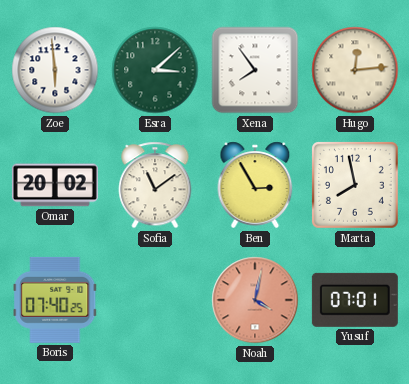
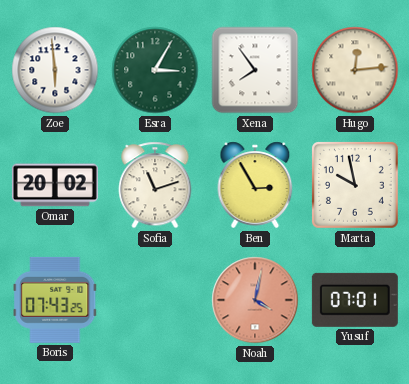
Esra: 3:08 -> 3:05
Sofia: 11:09 -> 11:12
Marta: 7:58 -> 9:58
Boris: 07:40 -> 07:43
